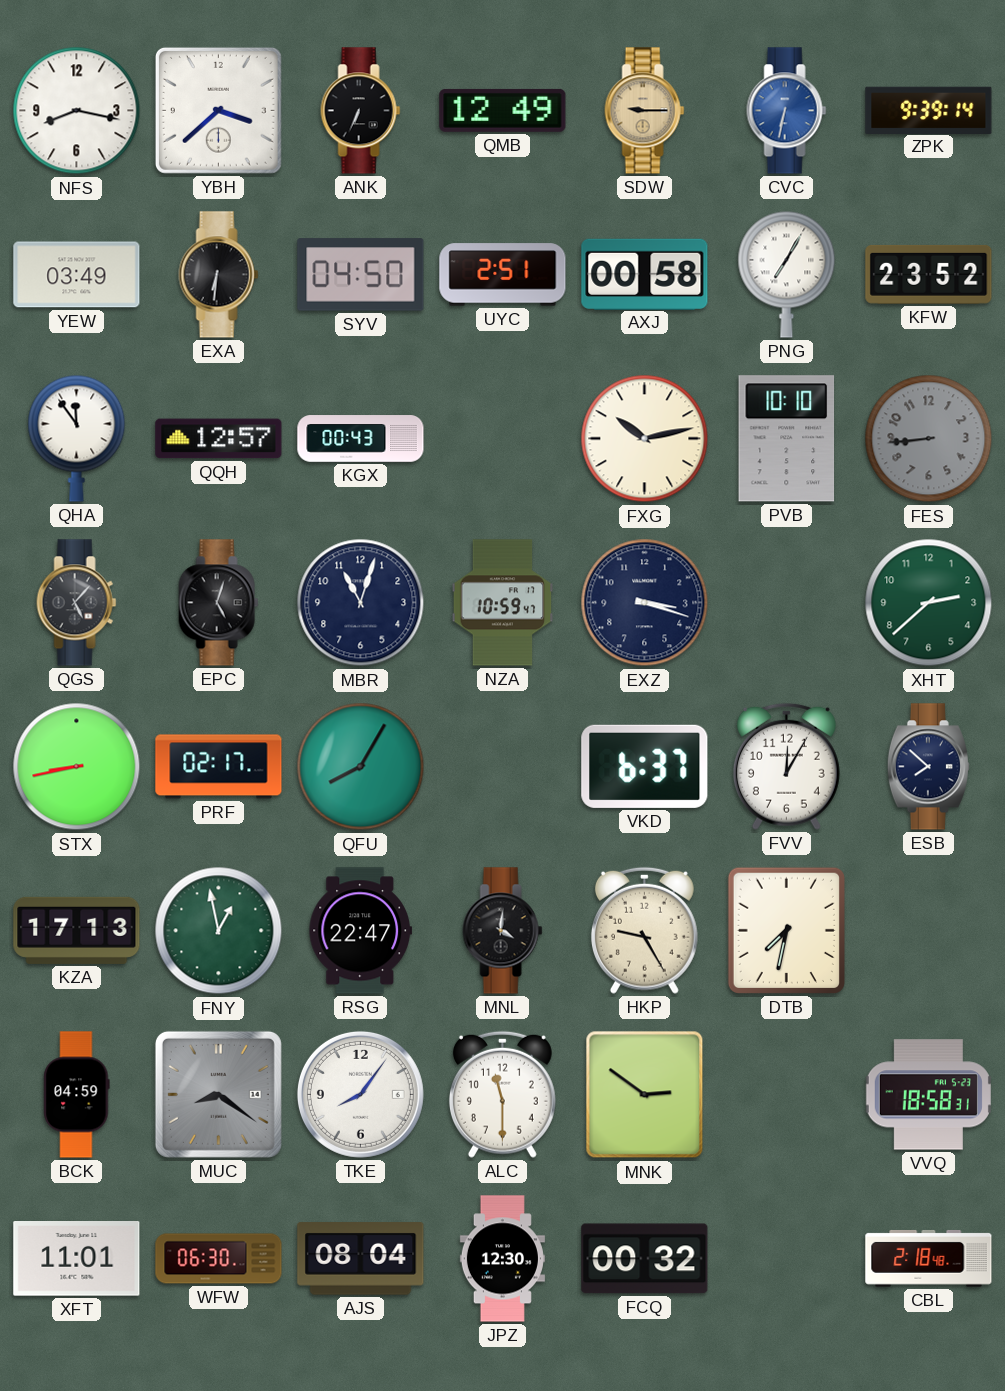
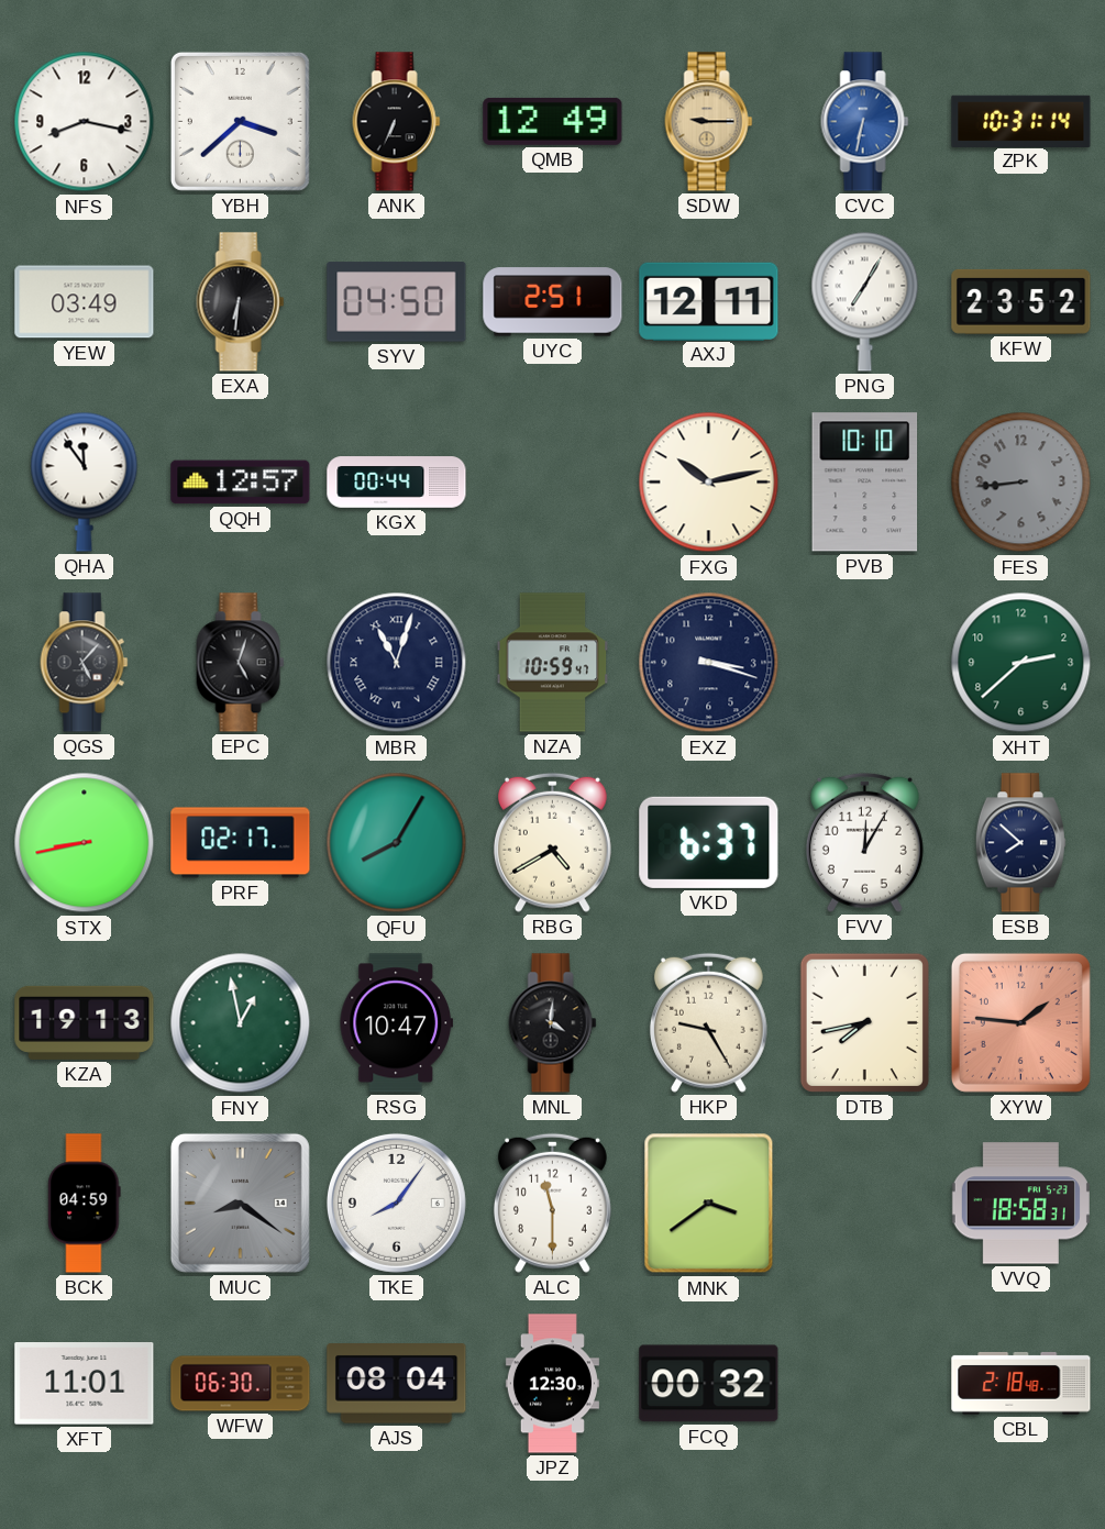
ZPK: 9:39 -> 10:31
AXJ: 00:58 -> 12:11
KGX: 00:43 -> 00:44
MBR numerals: Arabic -> Roman
RBG: none -> 4:40
KZA: 17:13 -> 19:13
RSG: 22:47 -> 10:47
DTB: 7:32 -> 7:43
XYW: none -> 1:46
MNK: 2:51 -> 3:39
